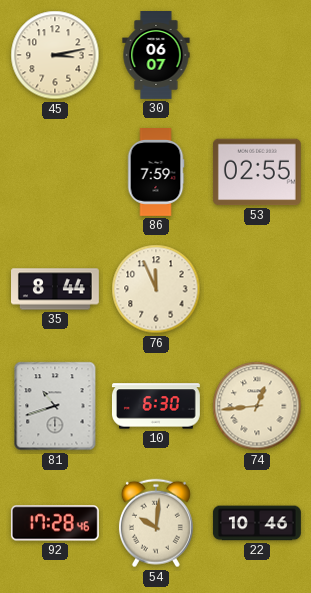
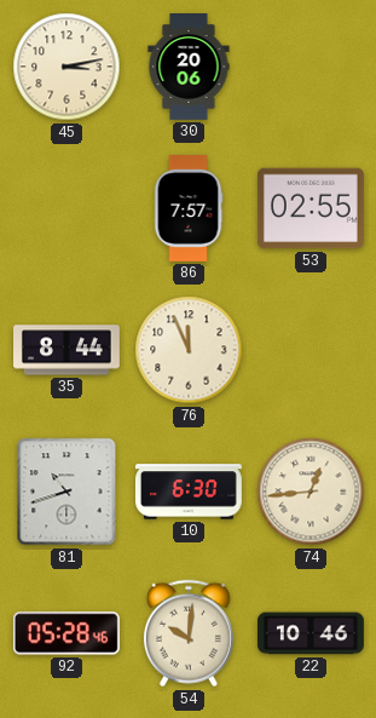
30: 06:07 -> 20:06
86: 7:59 -> 7:57
92: 17:28 -> 05:28
